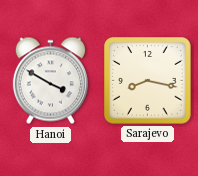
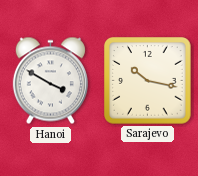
Sarajevo: 8:17 -> 10:17
